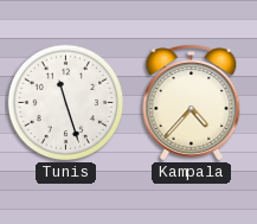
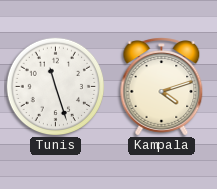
Kampala: 4:37 -> 4:12
